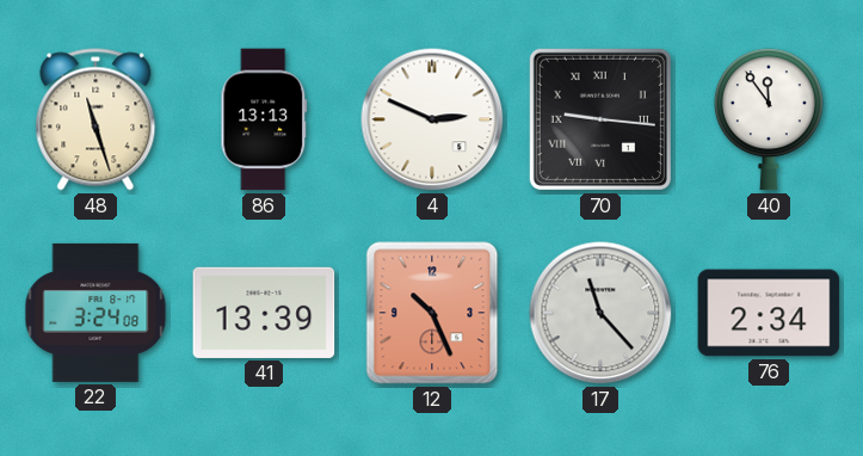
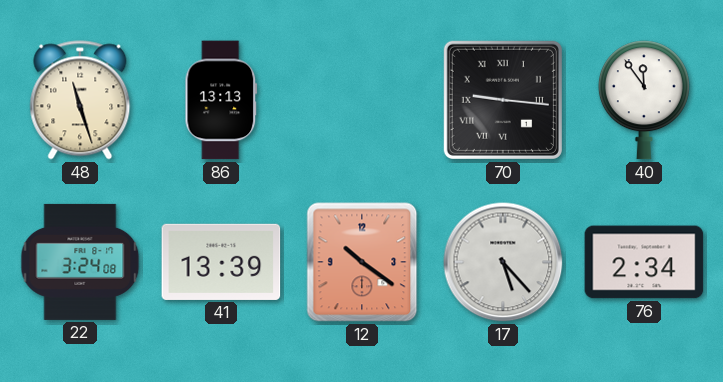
4: 2:49 -> none
12: 10:26 -> 10:21
17: 11:23 -> 5:23
